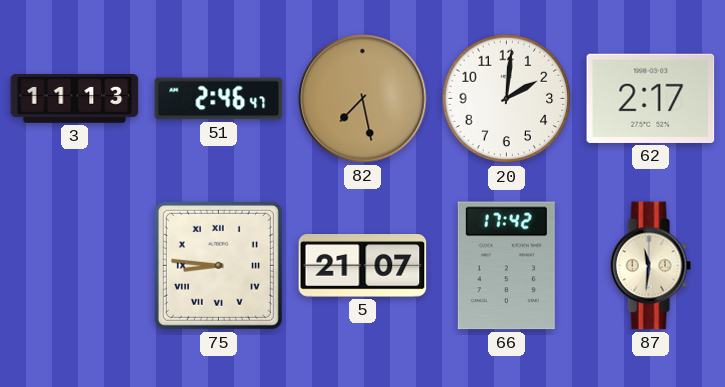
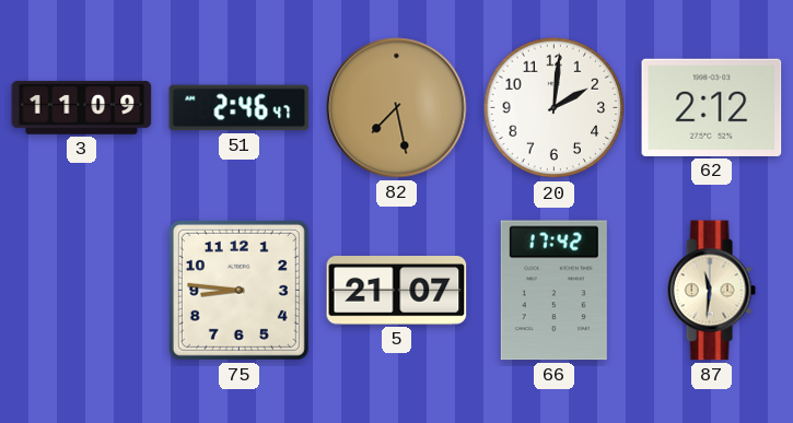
3: 11:13 -> 11:09
62: 2:17 -> 2:12
75 numerals: Roman -> Arabic
